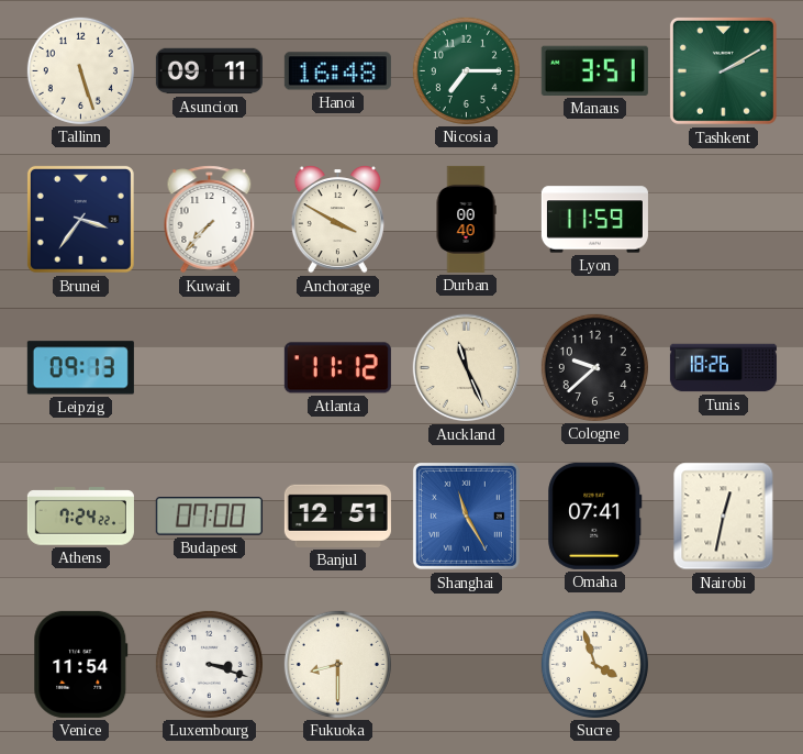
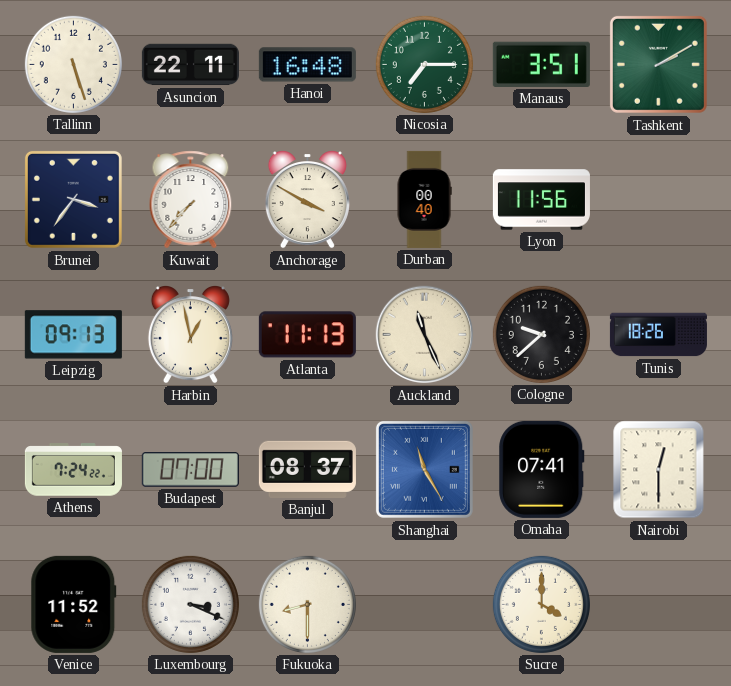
Asuncion: 09:11 -> 22:11
Lyon: 11:59 -> 11:56
Harbin: none -> 12:58
Atlanta: 11:12 -> 11:13
Banjul: 12:51 -> 08:37
Nairobi: 12:32 -> 12:30
Venice: 11:54 -> 11:52
Luxembourg: 3:18 -> 3:19
Sucre: 3:57 -> 4:00
